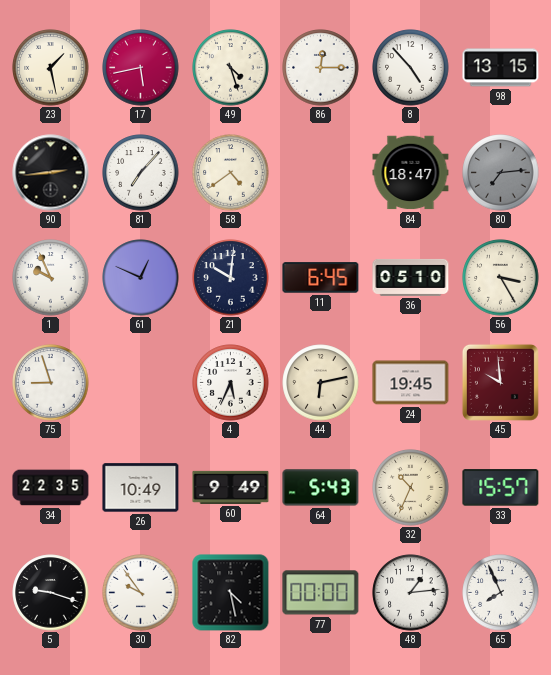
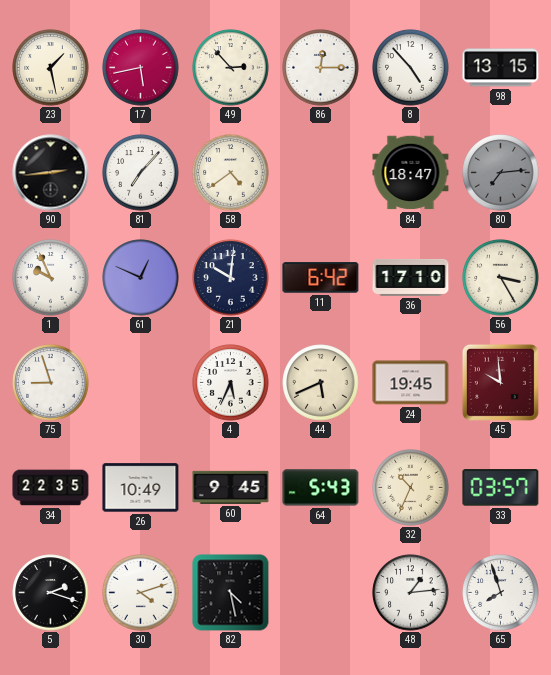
49: 4:27 -> 2:53
11: 6:45 -> 6:42
36: 05:10 -> 17:10
44: 6:13 -> 5:41
60: 9:49 -> 9:45
33: 15:57 -> 03:57
5: 9:18 -> 2:18
30: 9:54 -> 4:12
77: 00:00 -> none
65: 7:56 -> 7:57
